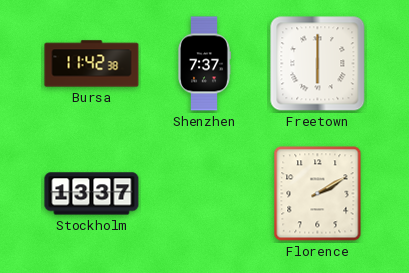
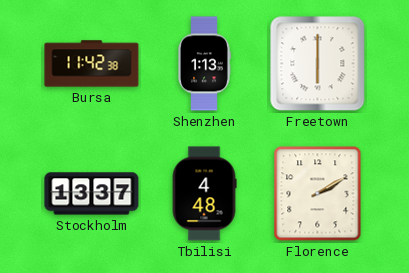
Shenzhen: 7:37 -> 1:13
Tbilisi: none -> 4:48
